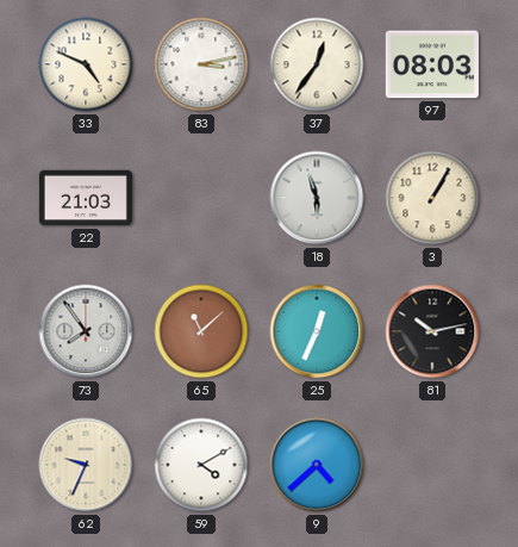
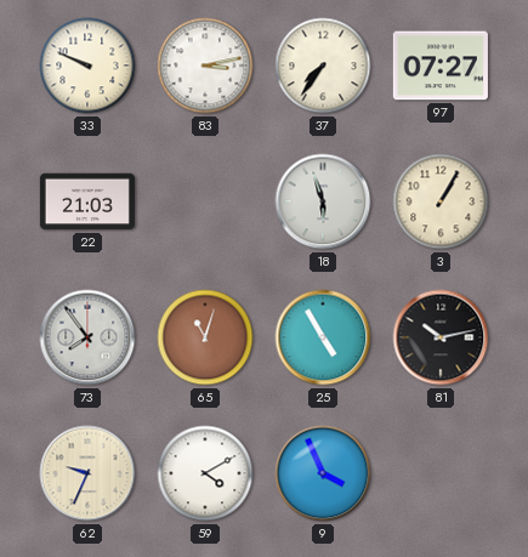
33: 4:49 -> 9:49
37: 12:36 -> 7:36
97: 08:03 -> 07:27
65: 11:08 -> 11:03
25: 12:34 -> 4:55
9: 4:38 -> 3:56
